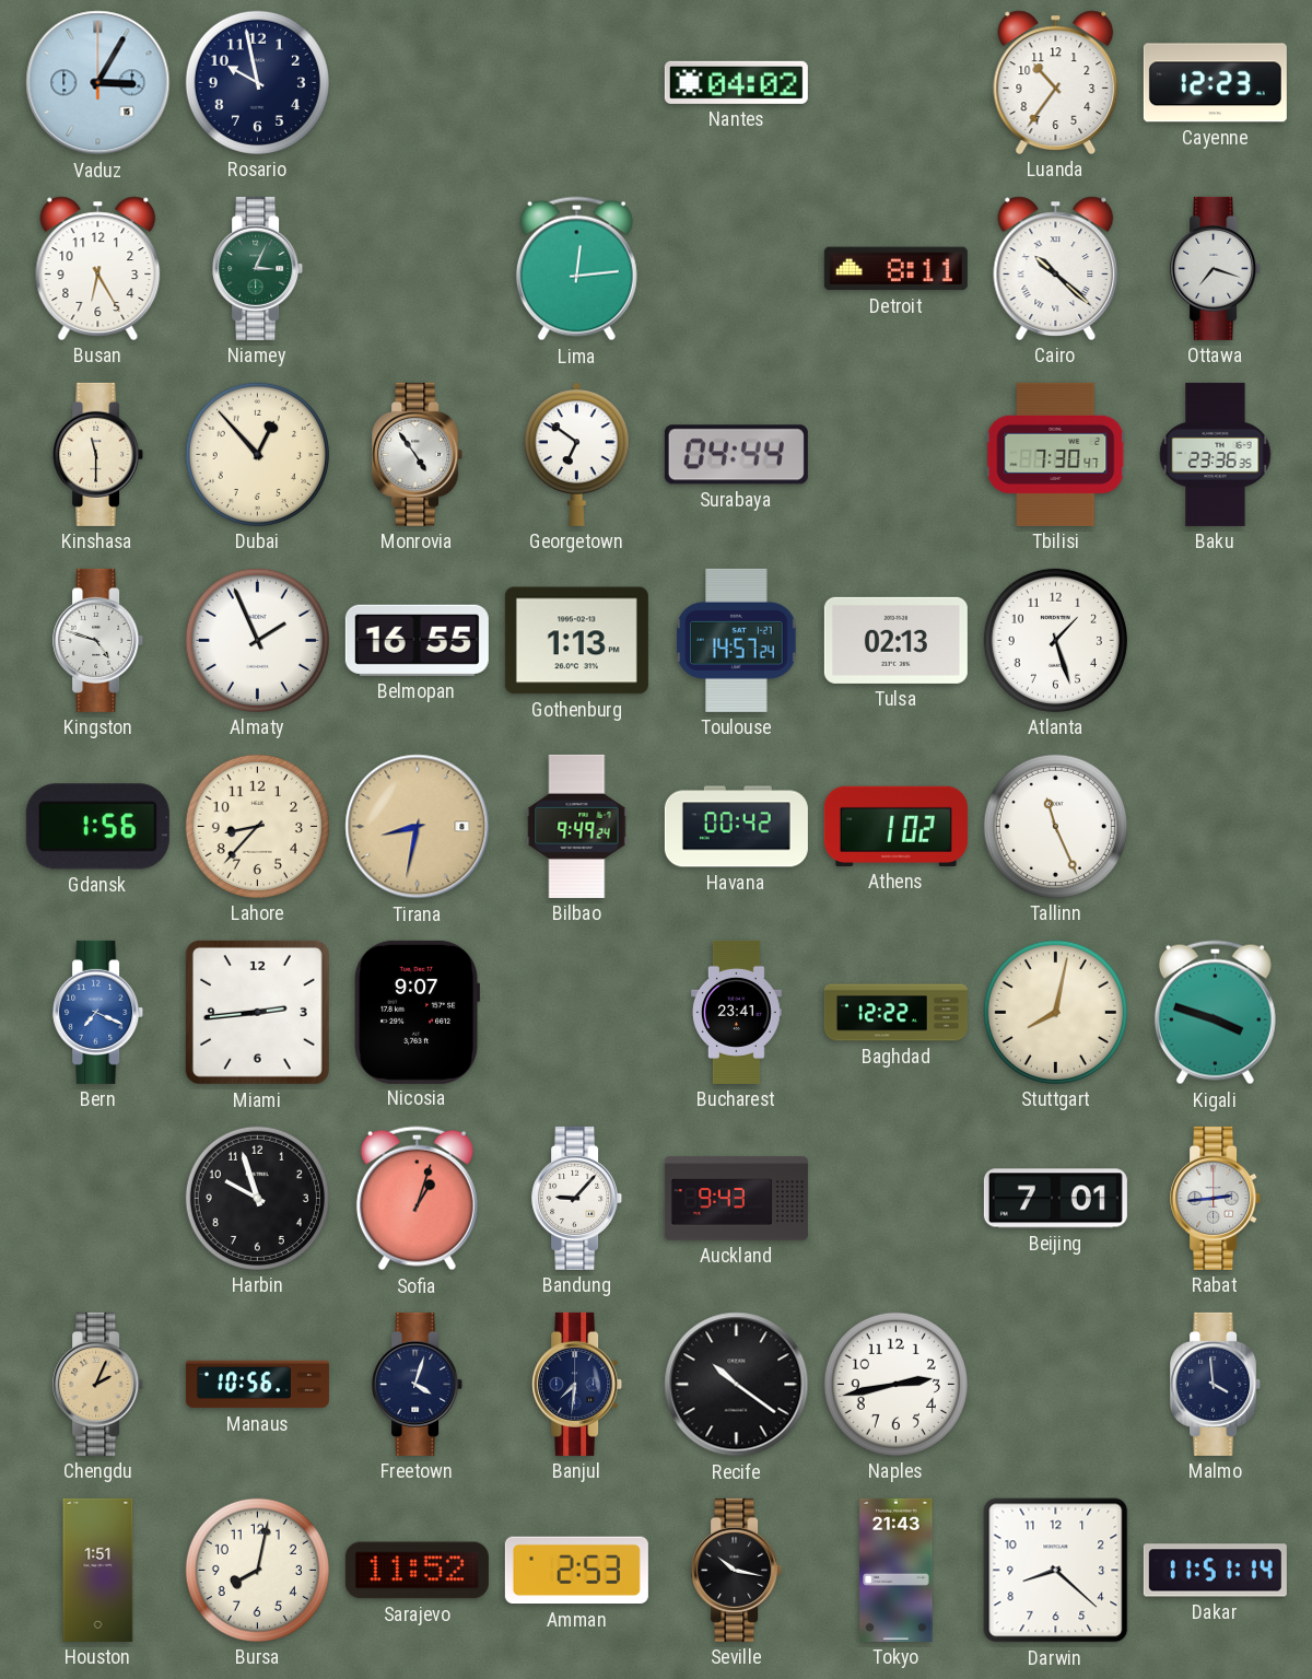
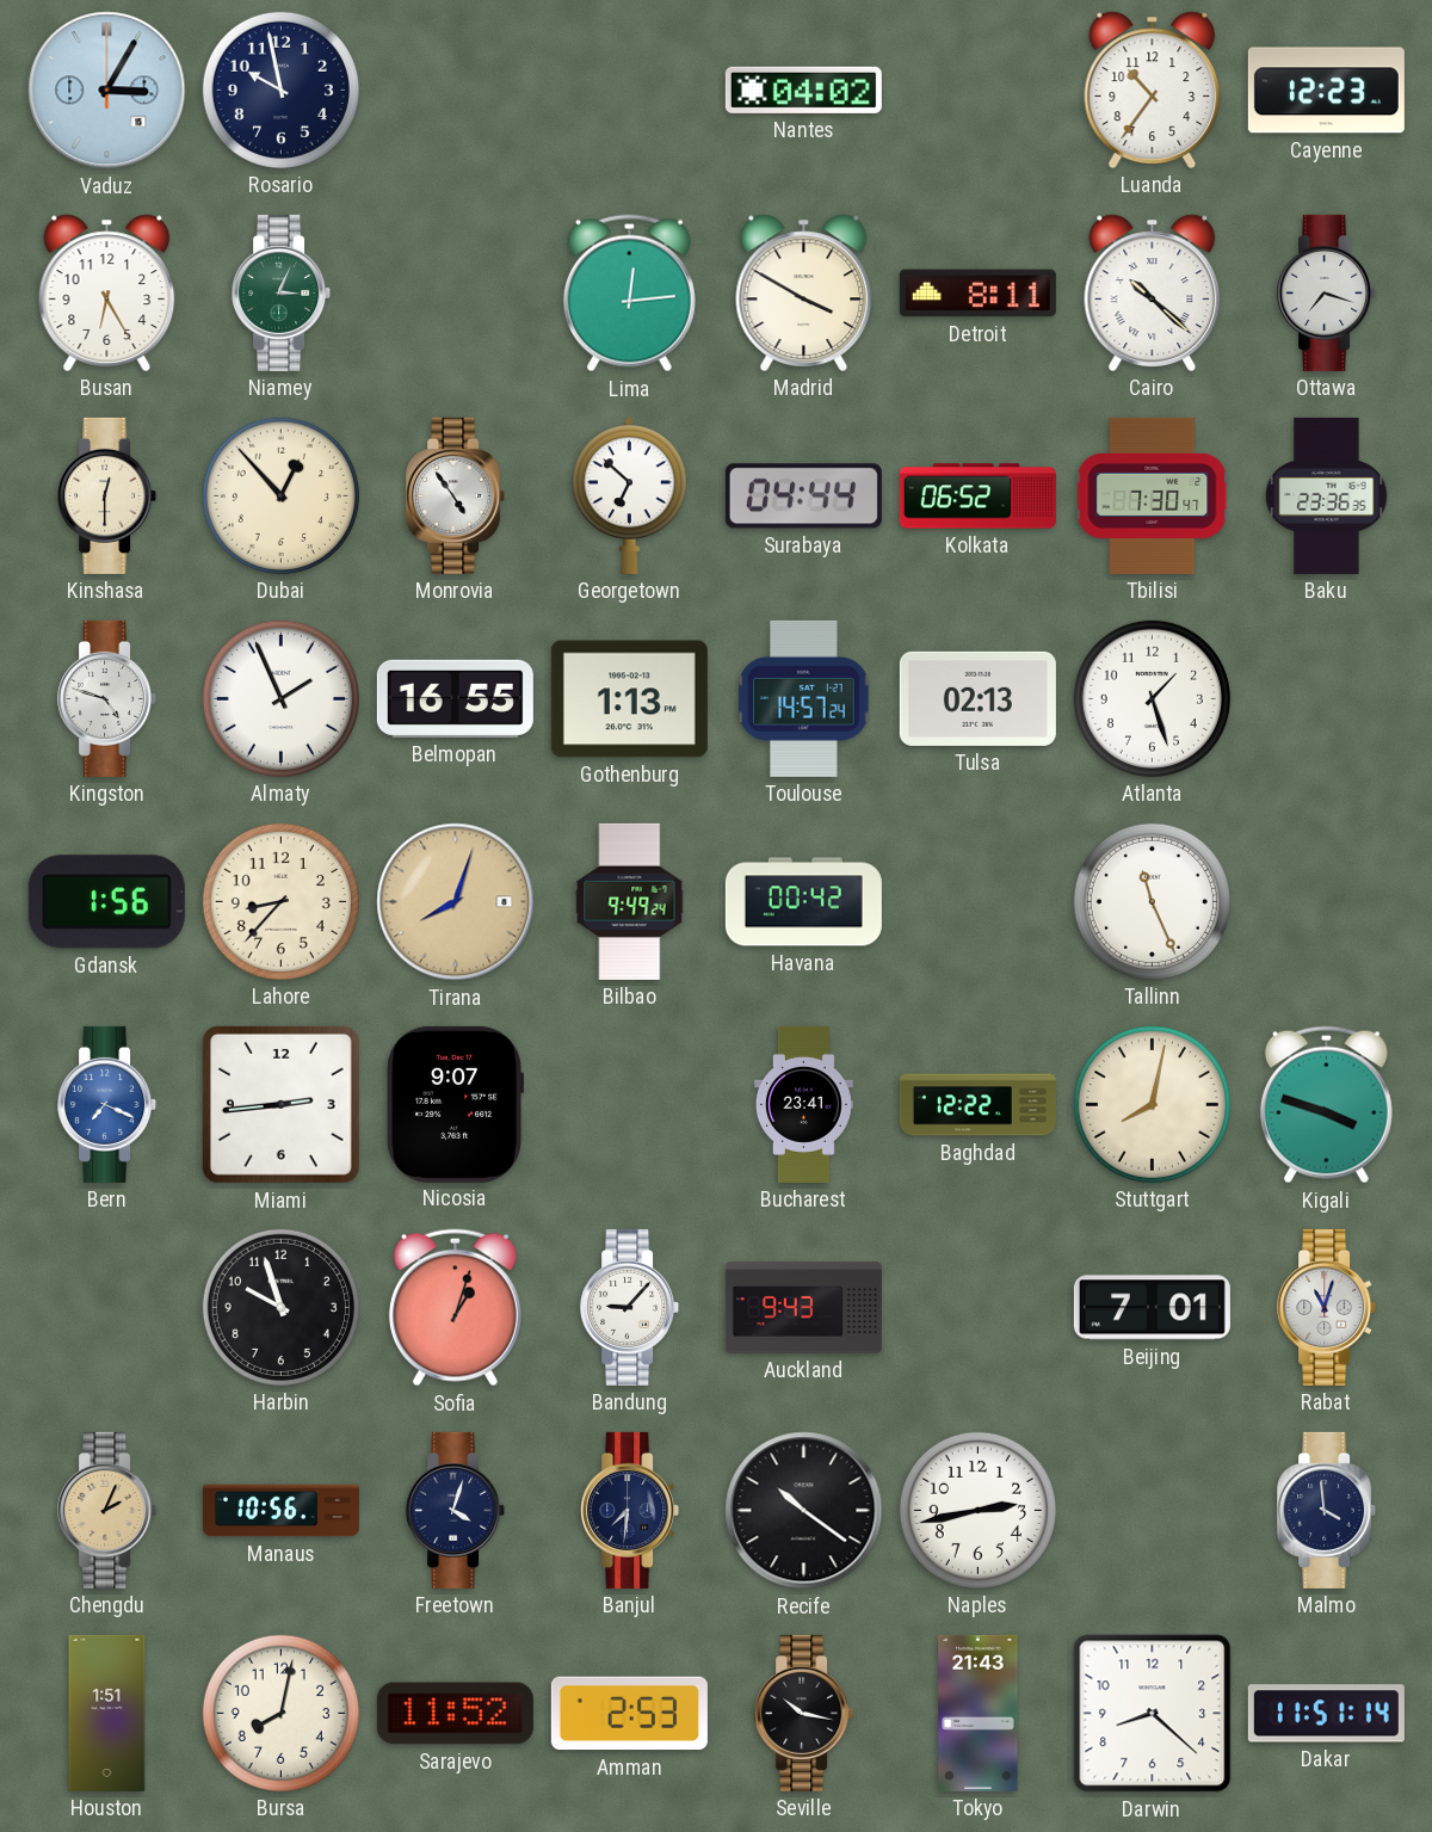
Madrid: none -> 3:50
Kinshasa: 11:30 -> 12:30
Georgetown: 6:51 -> 6:52
Kolkata: none -> 06:52
Tirana: 8:32 -> 8:03
Athens: 1:02 -> none
Rabat: 2:44 -> 11:03
